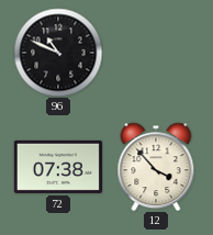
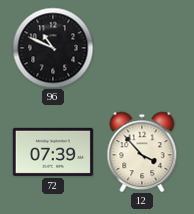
72: 07:38 -> 07:39
